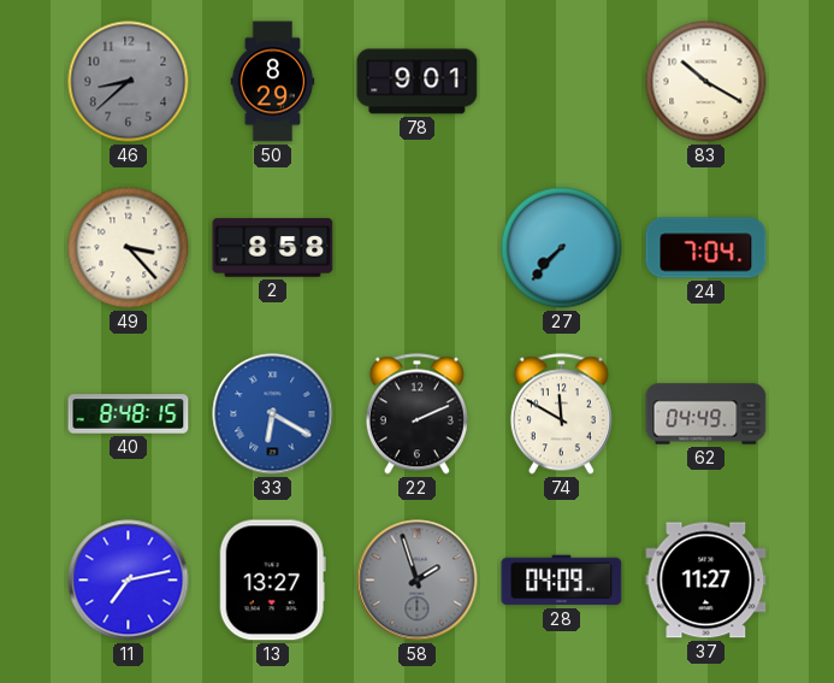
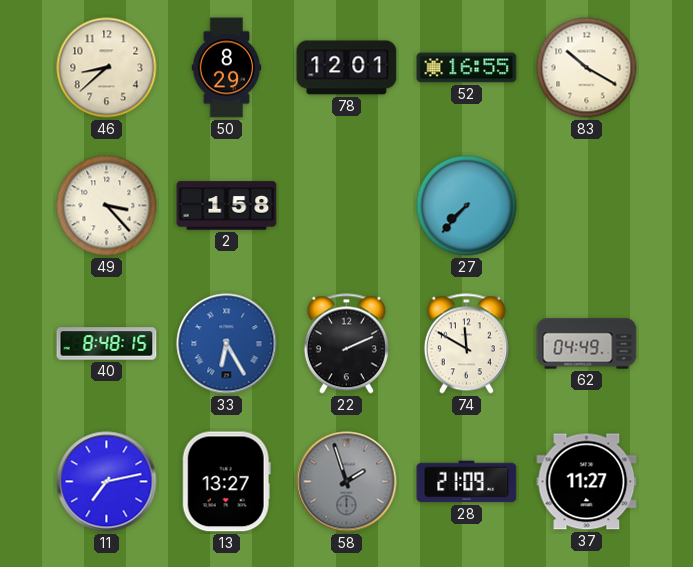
46 dial: grey -> cream
78: 9:01 -> 12:01
52: none -> 16:55
2: 8:58 -> 1:58
24: 7:04 -> none
33: 6:20 -> 6:25
28: 04:09 -> 21:09
